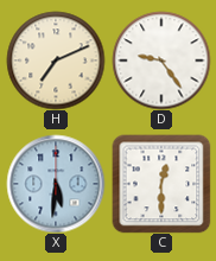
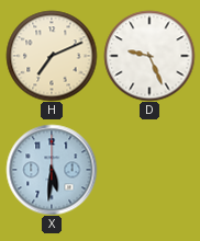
D: 9:24 -> 9:26
C: 12:30 -> none
